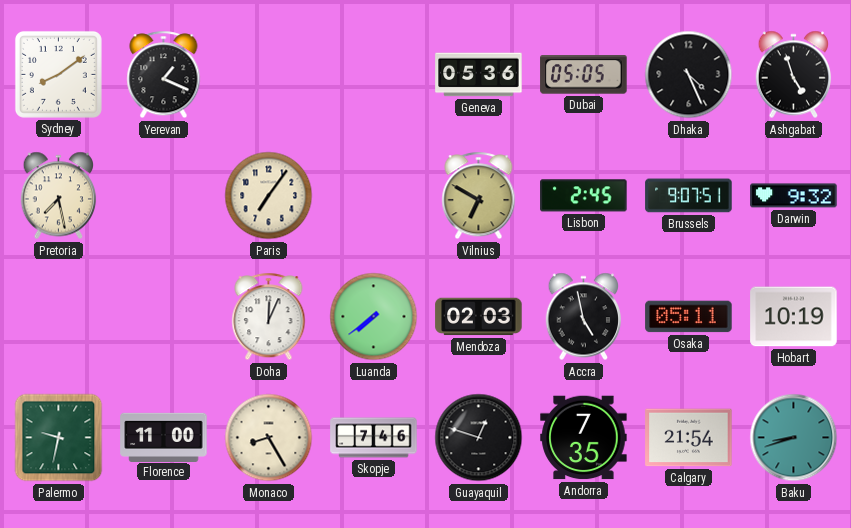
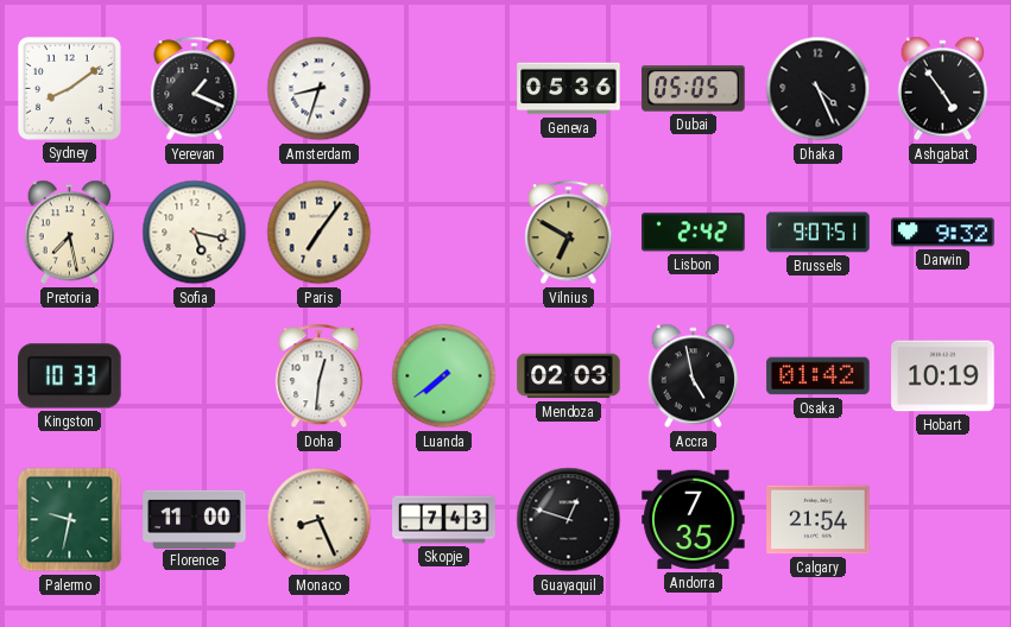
Amsterdam: none -> 8:33
Ashgabat: 4:57 -> 4:54
Sofia: none -> 5:17
Lisbon: 2:45 -> 2:42
Kingston: none -> 10:33
Doha: 12:04 -> 12:31
Osaka: 05:11 -> 01:42
Monaco: 8:25 -> 8:26
Skopje: 7:46 -> 7:43
Baku: 8:42 -> none
